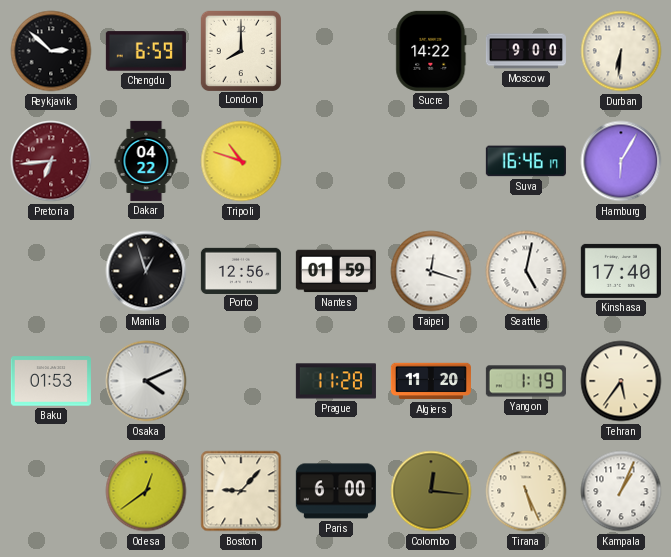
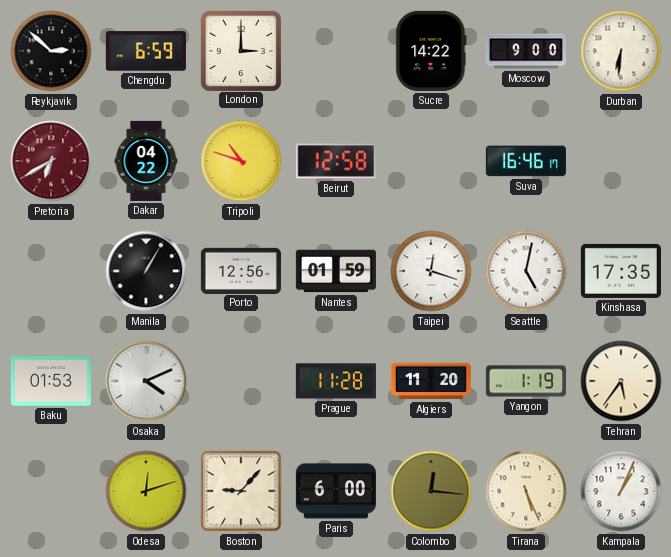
London: 8:00 -> 3:00
Pretoria: 6:44 -> 6:40
Beirut: none -> 12:58
Hamburg: 6:05 -> none
Manila: 12:57 -> 1:05
Kinshasa: 17:40 -> 17:35
Odesa: 12:39 -> 12:12
